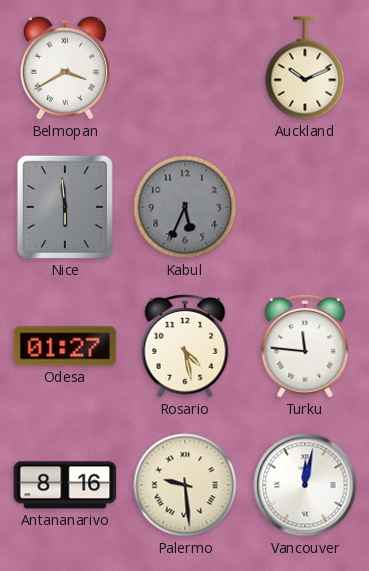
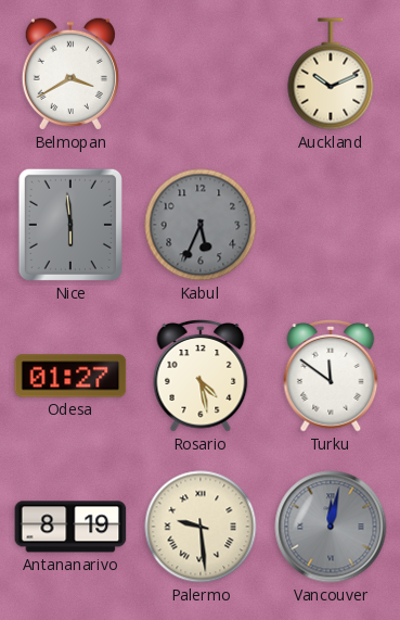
Turku: 11:46 -> 11:51
Antananarivo: 8:16 -> 8:19
Vancouver dial: white -> grey
